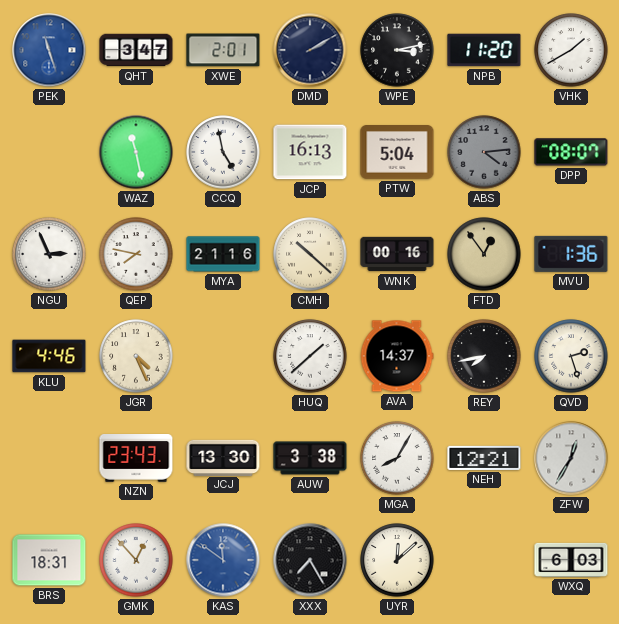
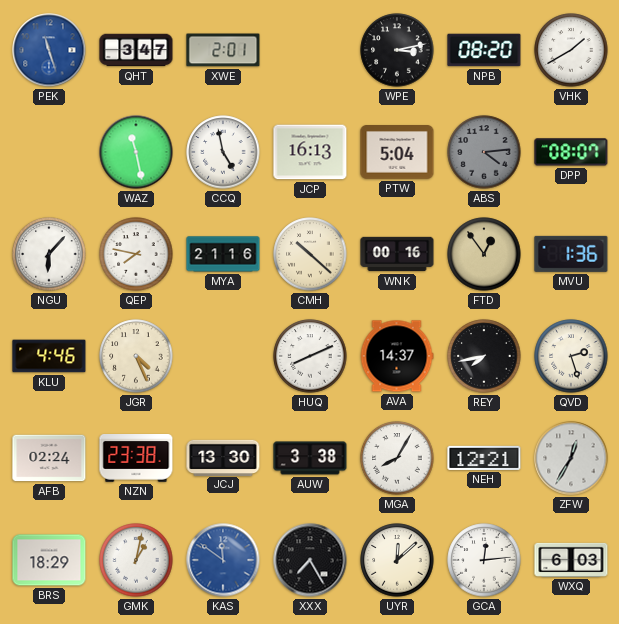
DMD: 2:10 -> none
NPB: 11:20 -> 08:20
NGU: 2:56 -> 6:07
HUQ: 1:38 -> 8:11
AFB: none -> 02:24
NZN: 23:43 -> 23:38
BRS: 18:31 -> 18:29
GMK: 12:53 -> 1:02
GCA: none -> 12:14
